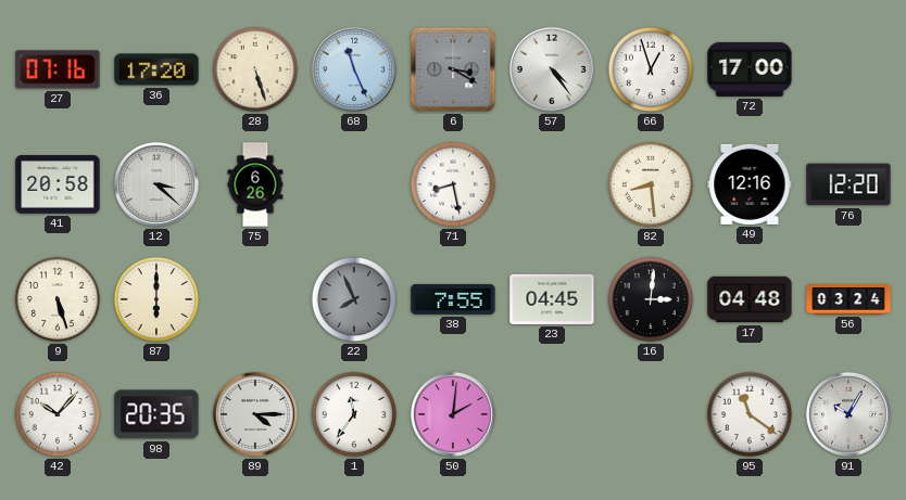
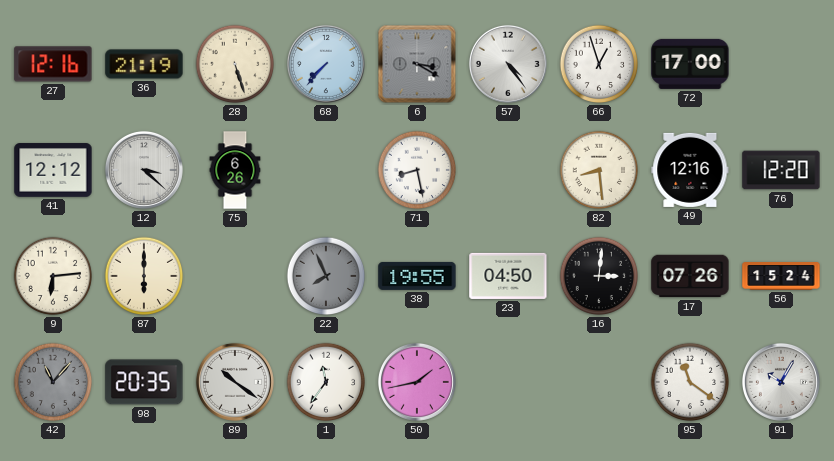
27: 07:16 -> 12:16
36: 17:20 -> 21:19
68: 11:26 -> 7:37
41: 20:58 -> 12:12
9: 5:27 -> 6:14
38: 7:55 -> 19:55
23: 04:45 -> 04:50
17: 04:48 -> 07:26
56: 03:24 -> 15:24
42: 10:07 -> 11:07
42 dial: white -> grey
89: 4:15 -> 10:21
50: 2:01 -> 1:43
